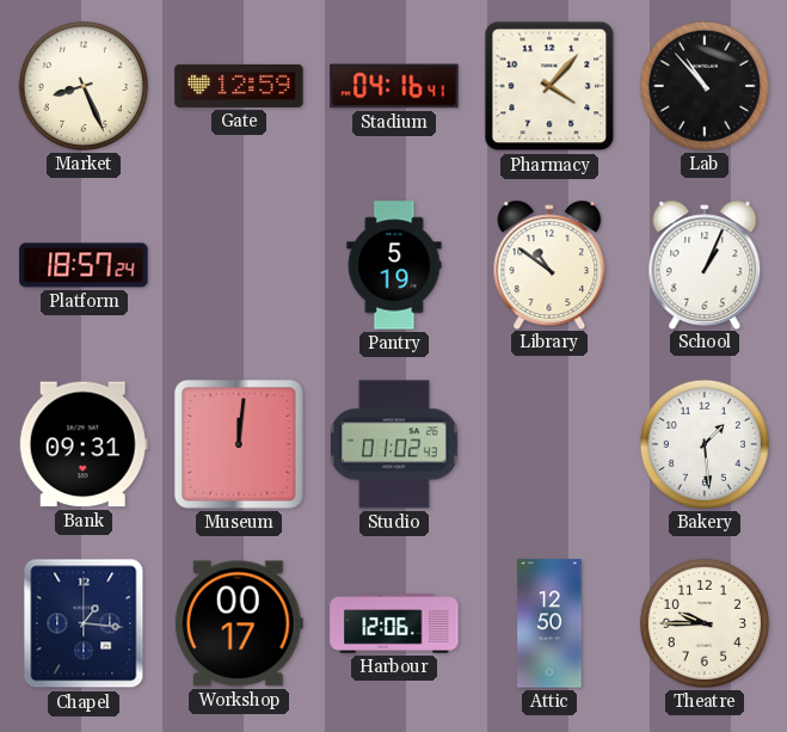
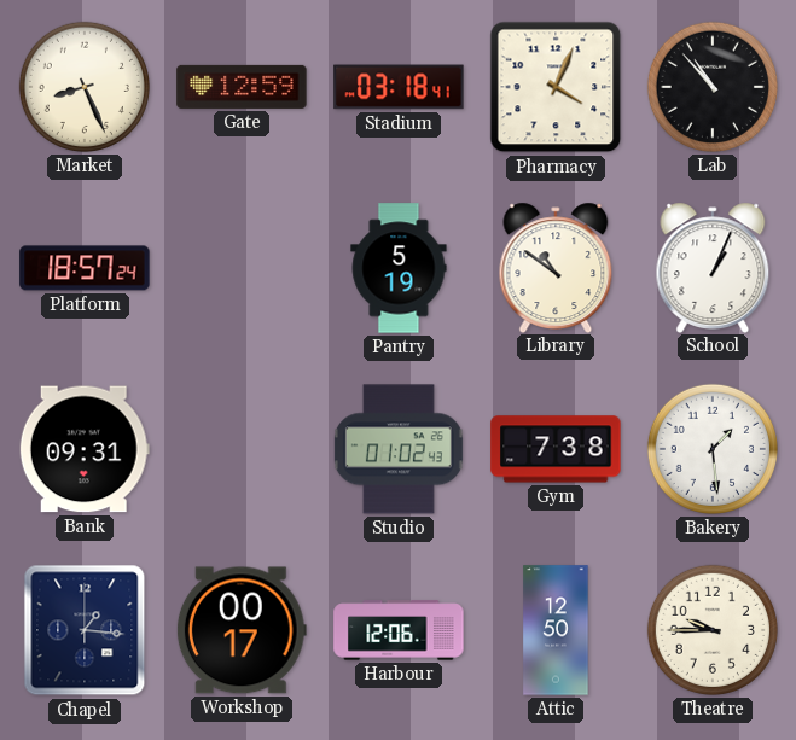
Stadium: 04:16 -> 03:18
Pharmacy: 4:07 -> 4:04
Museum: 12:01 -> none
Gym: none -> 7:38
